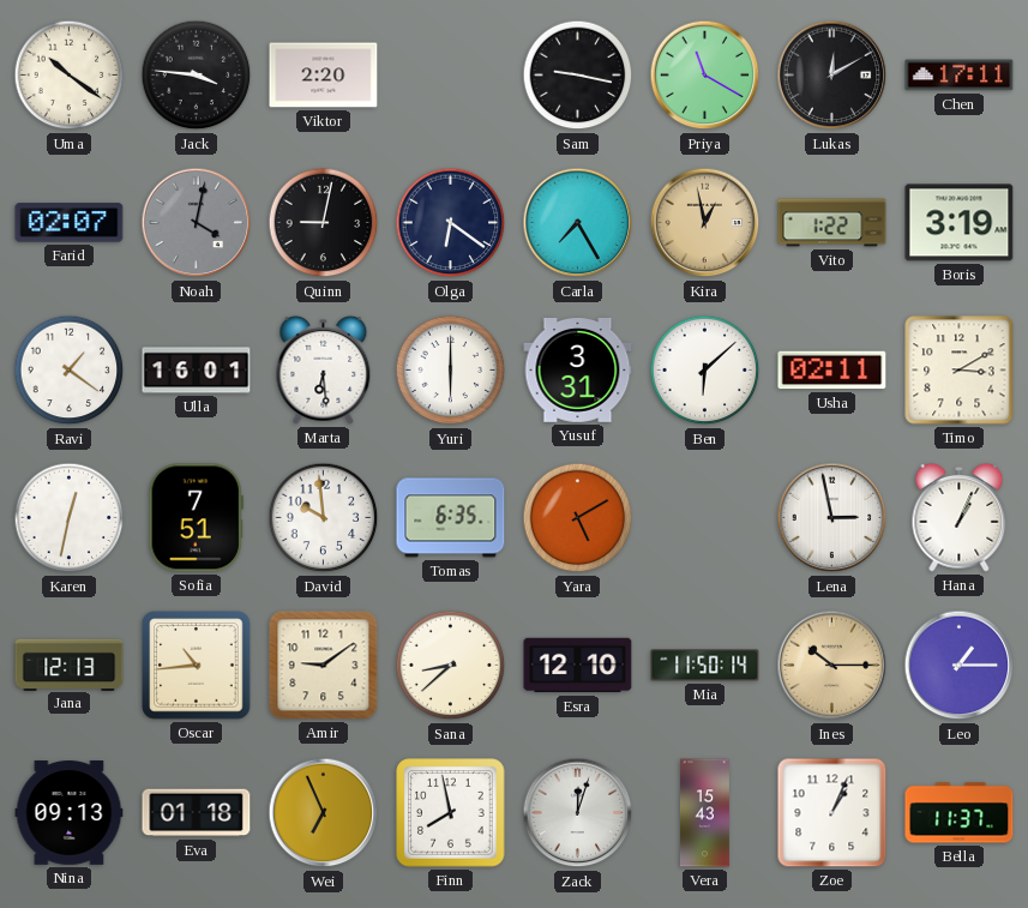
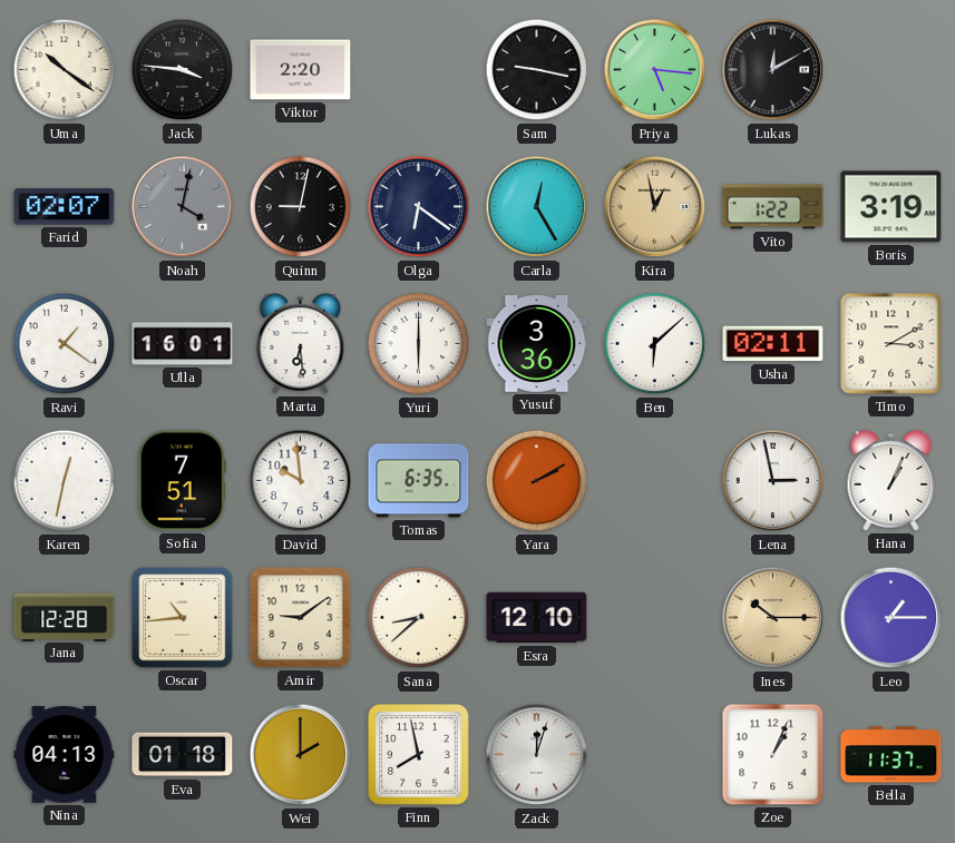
Priya: 11:20 -> 5:16
Chen: 17:11 -> none
Carla: 7:25 -> 12:25
Yusuf: 3:31 -> 3:36
Yara: 5:10 -> 2:10
Jana: 12:13 -> 12:28
Mia: 11:50 -> none
Nina: 09:13 -> 04:13
Wei: 6:56 -> 2:00
Vera: 15:43 -> none
